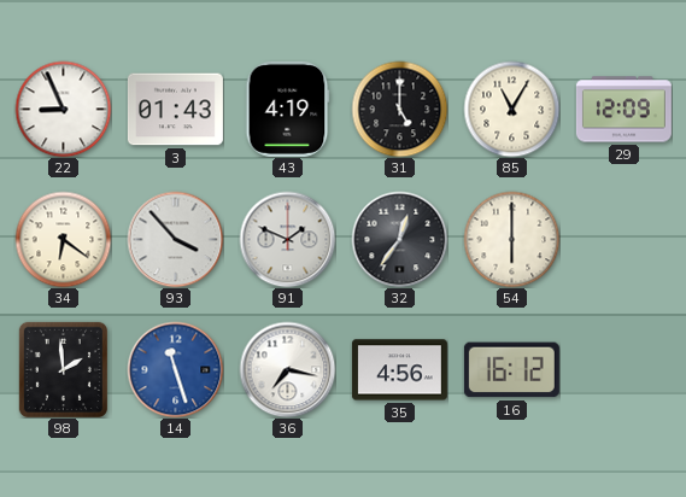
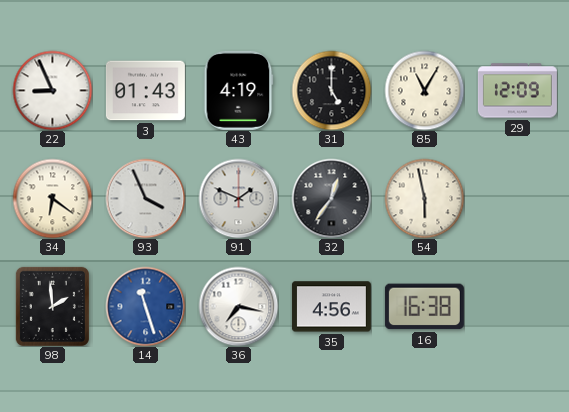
93: 3:53 -> 3:56
54: 6:00 -> 5:58
16: 16:12 -> 16:38
